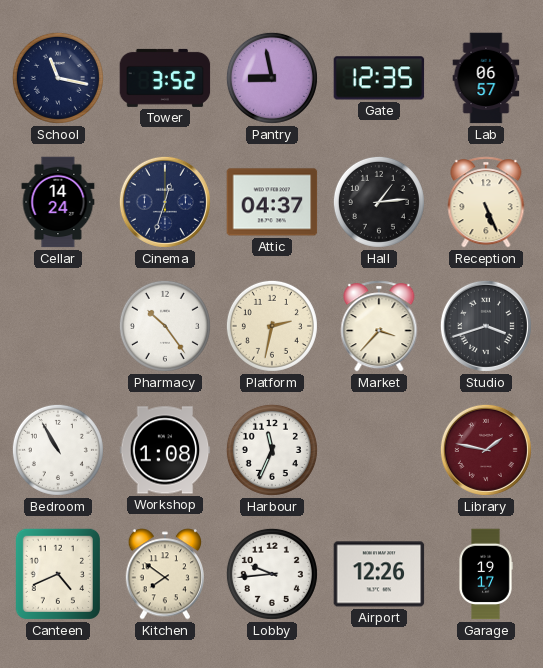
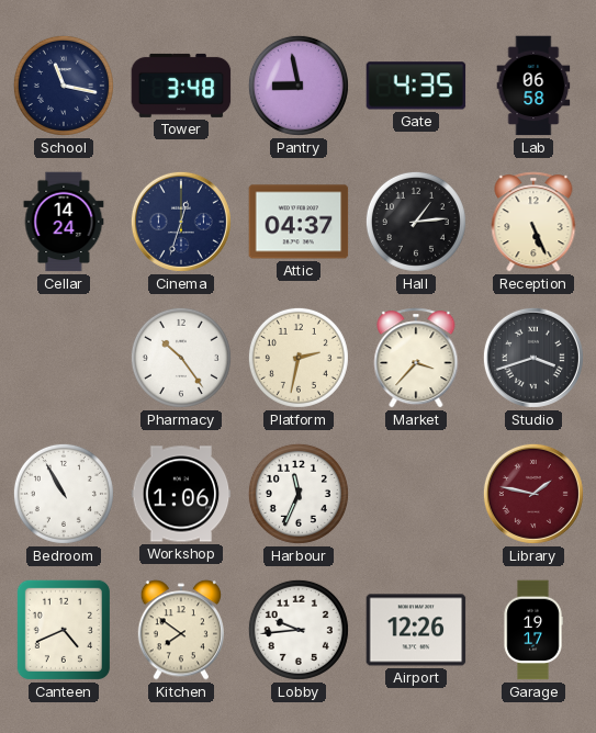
Tower: 3:52 -> 3:48
Gate: 12:35 -> 4:35
Lab: 06:57 -> 06:58
Workshop: 1:08 -> 1:06
